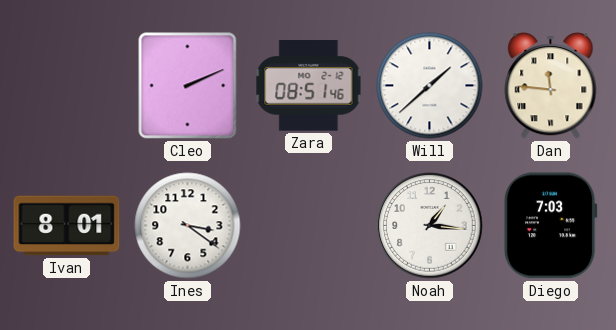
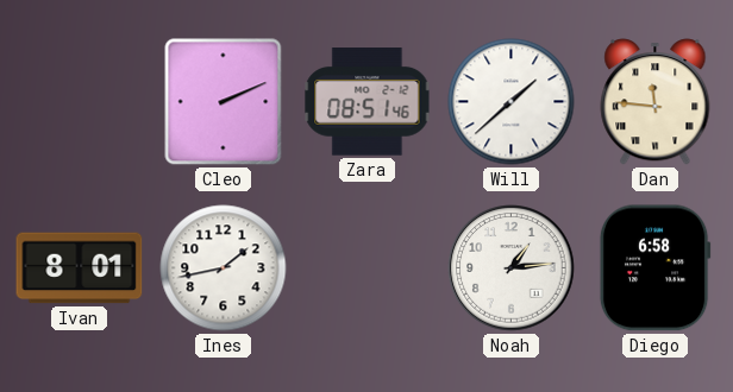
Ines: 3:21 -> 1:43
Noah: 1:16 -> 1:14
Diego: 7:03 -> 6:58
